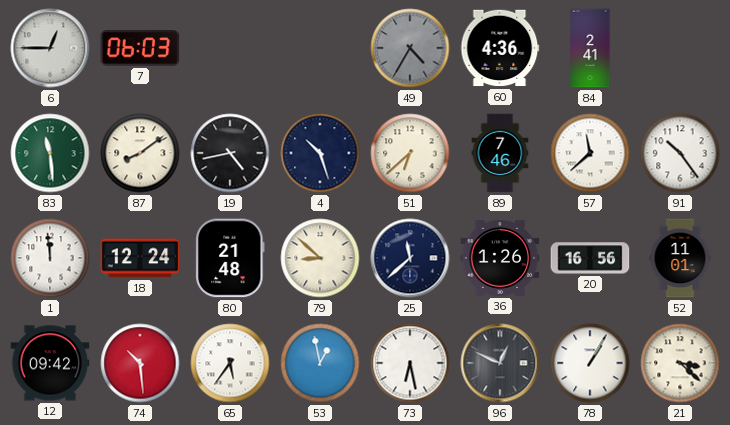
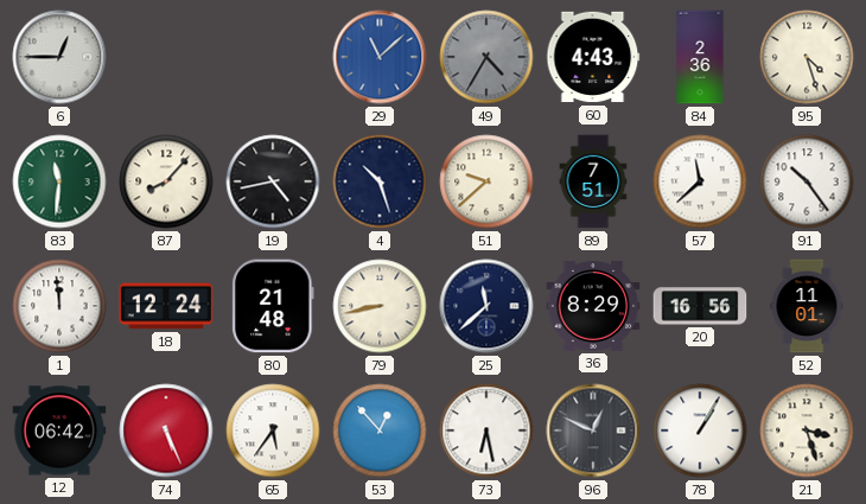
7: 06:03 -> none
29: none -> 11:08
60: 4:36 -> 4:43
84: 2:41 -> 2:36
95: none -> 4:27
83: 11:29 -> 11:31
87: 8:09 -> 8:07
51: 6:38 -> 9:38
89: 7:46 -> 7:51
79: 8:52 -> 8:43
36: 1:26 -> 8:29
12: 09:42 -> 06:42
74: 10:29 -> 5:26
53: 12:58 -> 12:53
21: 3:22 -> 3:27
